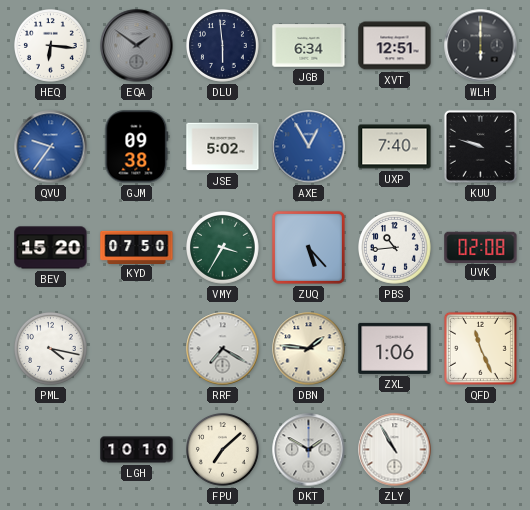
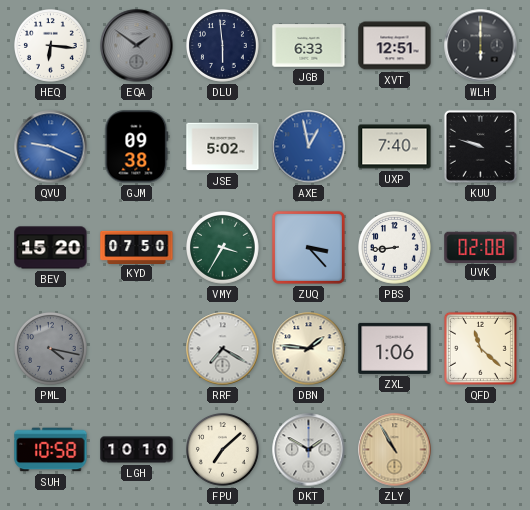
JGB: 6:34 -> 6:33
QVU: 9:36 -> 9:19
AXE: 12:55 -> 12:58
ZUQ: 5:23 -> 3:23
PBS: 10:44 -> 8:44
PML dial: white -> grey
QFD: 11:26 -> 11:22
SUH: none -> 10:58
ZLY dial: white -> champagne
